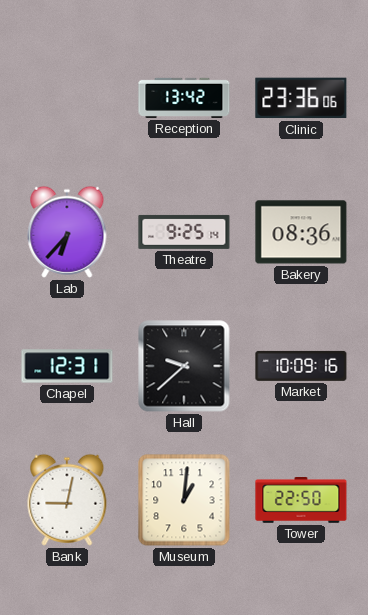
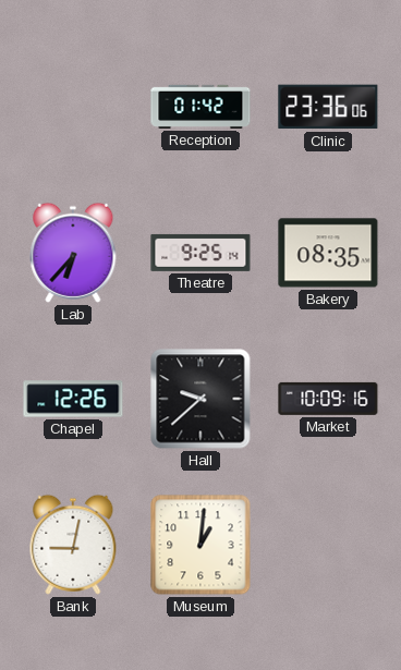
Reception: 13:42 -> 01:42
Bakery: 08:36 -> 08:35
Chapel: 12:31 -> 12:26
Tower: 22:50 -> none
